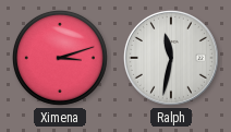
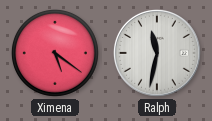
Ximena: 3:12 -> 5:21
